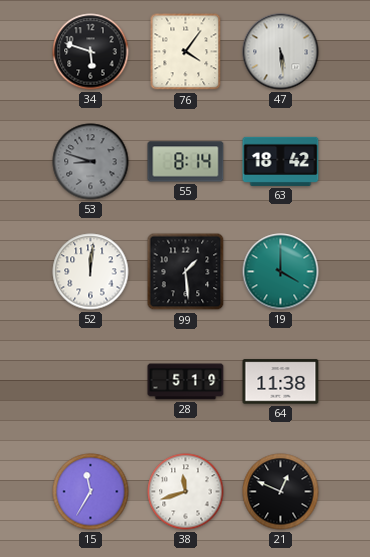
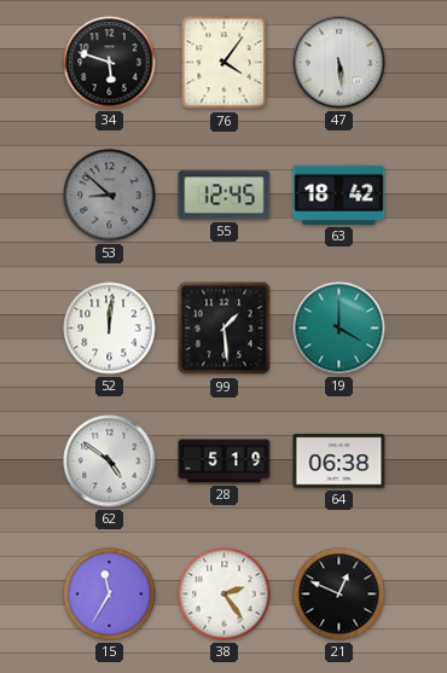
53: 8:48 -> 8:52
55: 8:14 -> 12:45
62: none -> 4:51
64: 11:38 -> 06:38
38: 11:42 -> 2:24
